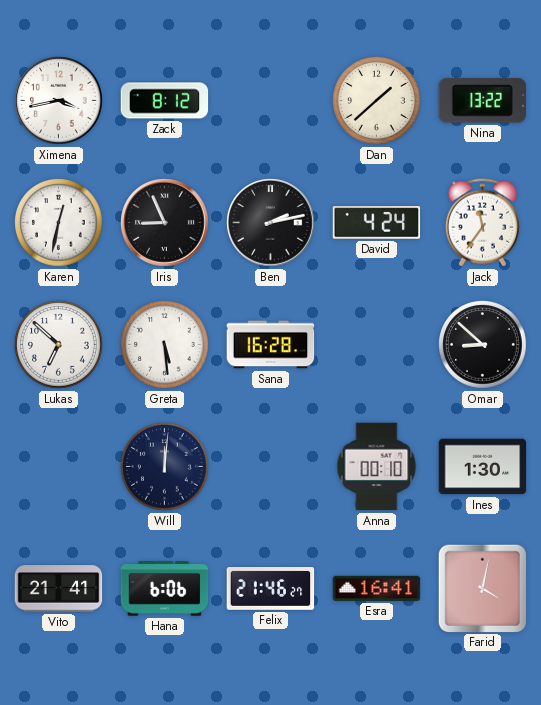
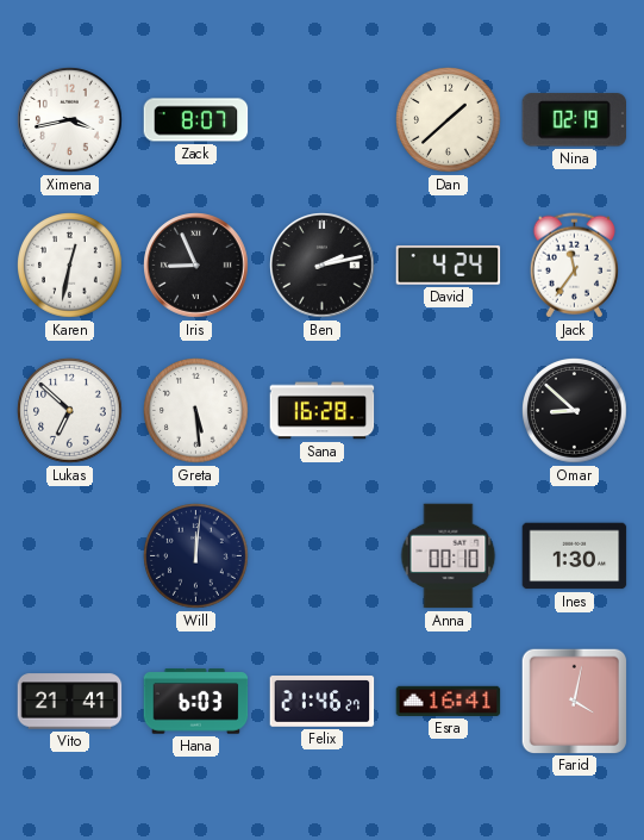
Zack: 8:12 -> 8:07
Nina: 13:22 -> 02:19
Hana: 6:06 -> 6:03
